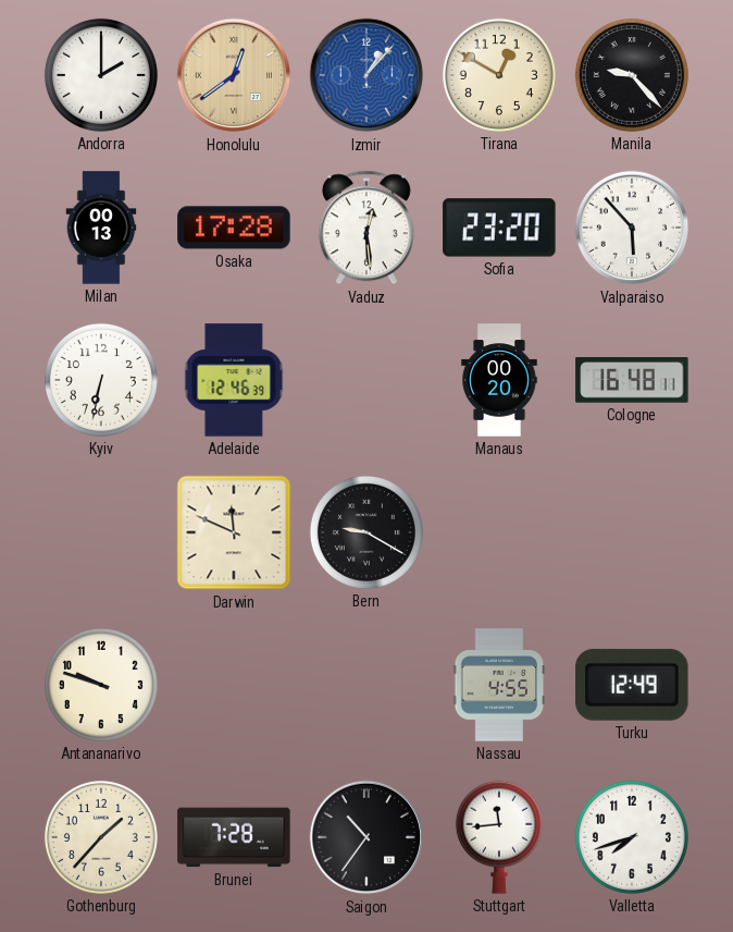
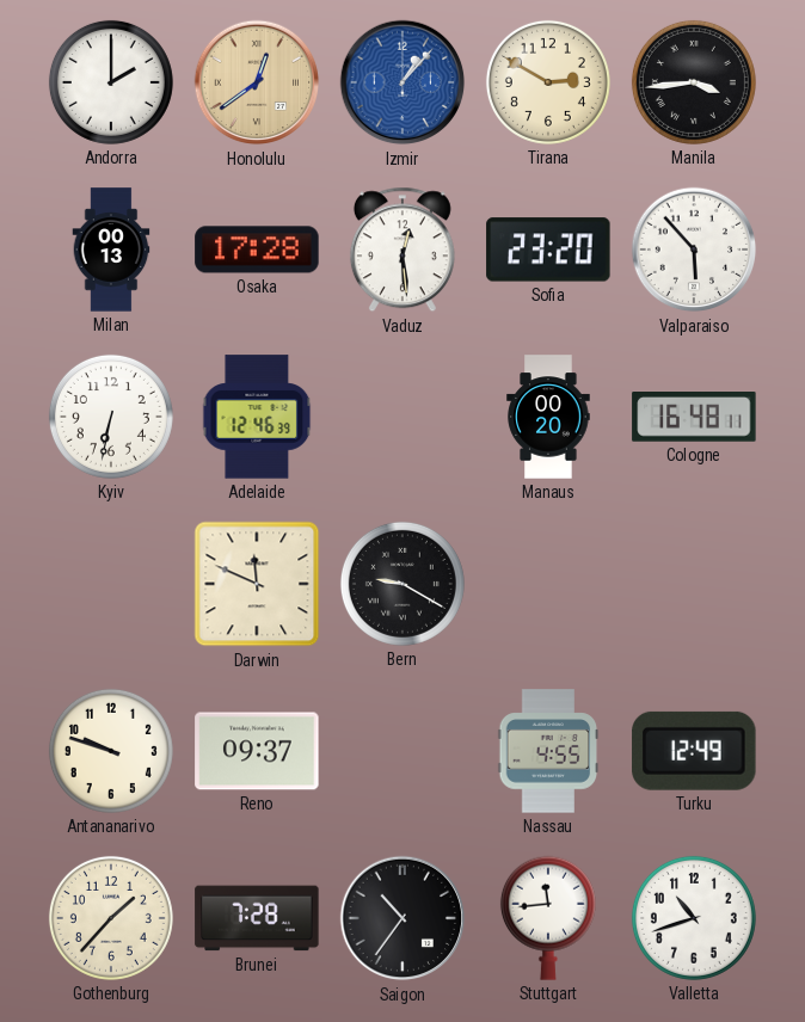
Tirana: 12:50 -> 2:50
Manila: 9:23 -> 3:44
Reno: none -> 09:37
Valletta: 7:42 -> 10:42
